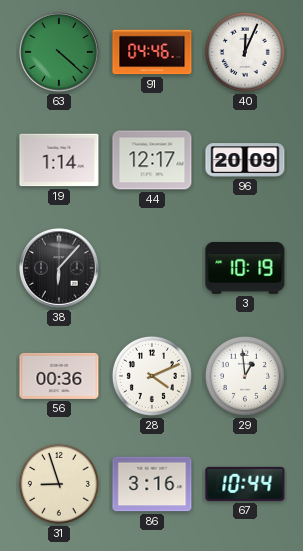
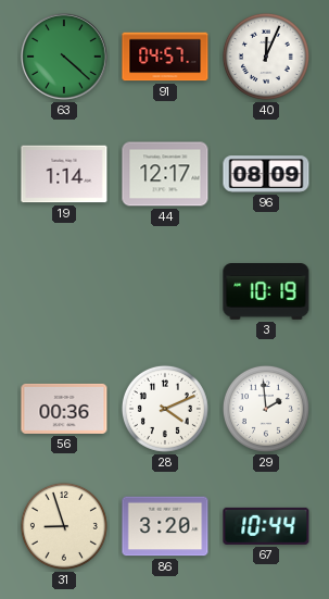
91: 04:46 -> 04:57
96: 20:09 -> 08:09
38: 6:07 -> none
29: 12:59 -> 1:59
86: 3:16 -> 3:20
